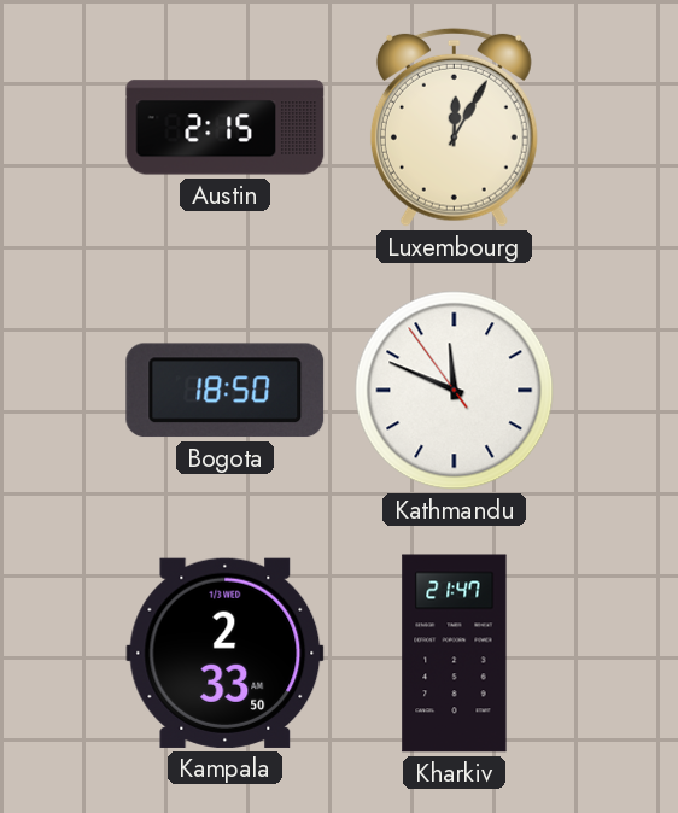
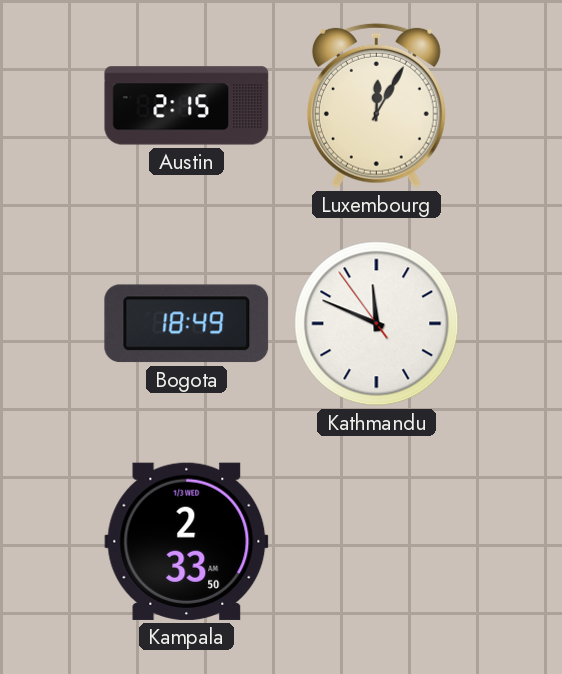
Bogota: 18:50 -> 18:49
Kharkiv: 21:47 -> none
